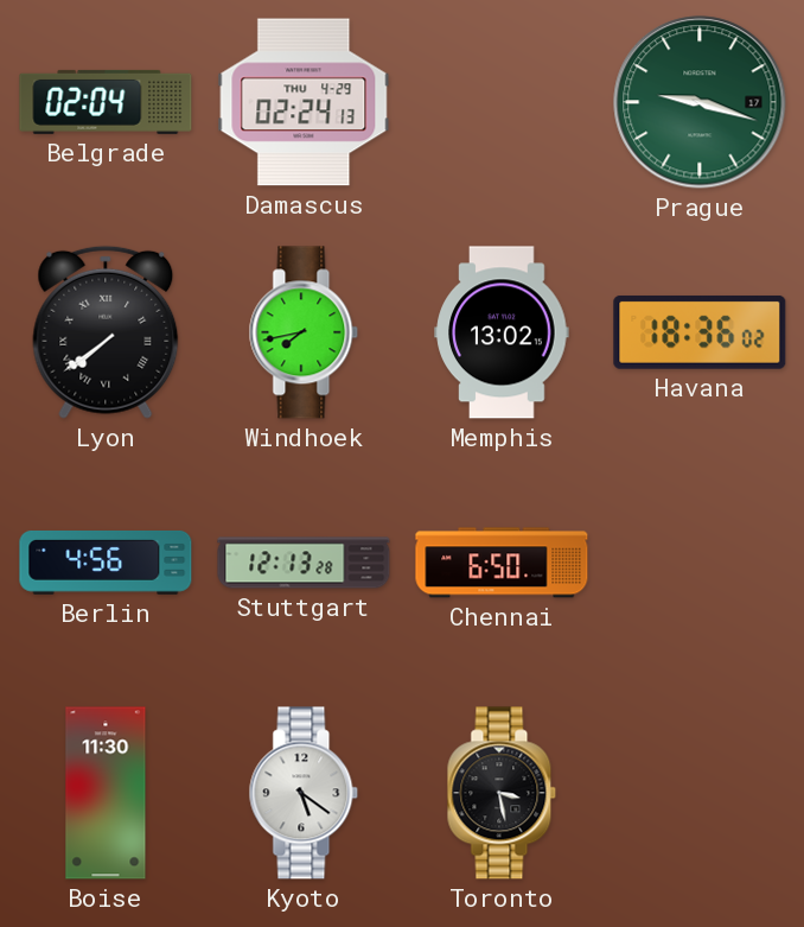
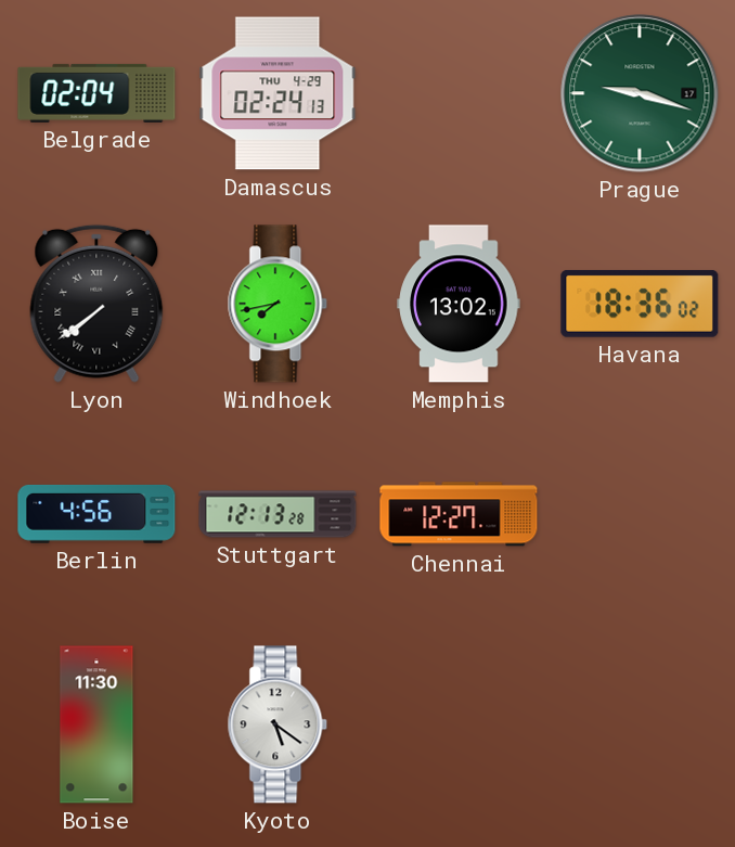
Chennai: 6:50 -> 12:27
Toronto: 3:28 -> none
